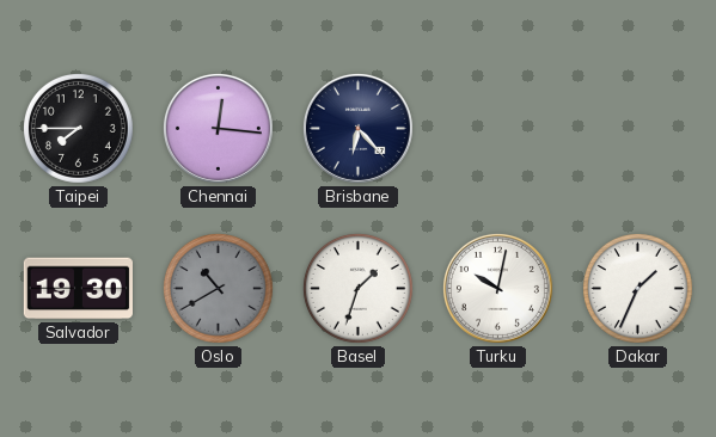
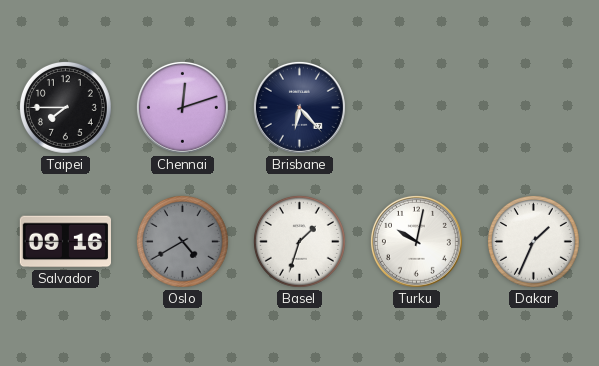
Chennai: 12:16 -> 12:12
Salvador: 19:30 -> 09:16
Oslo: 10:40 -> 4:40
